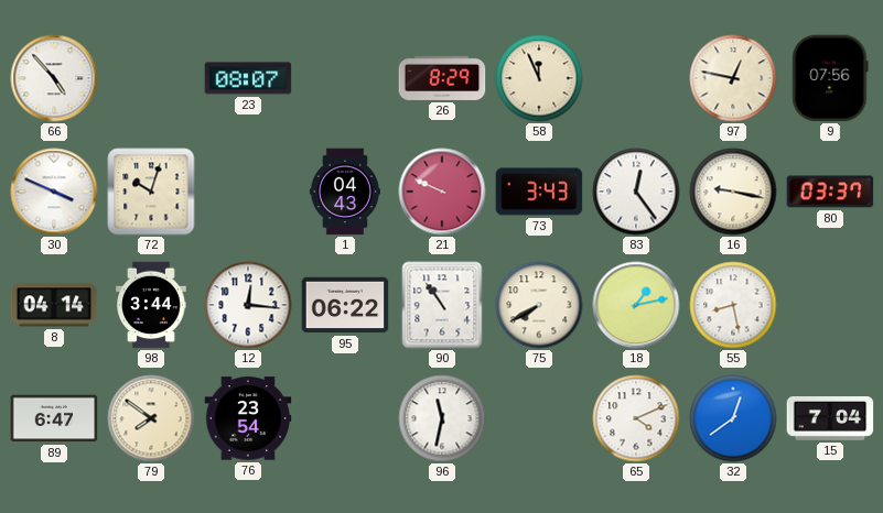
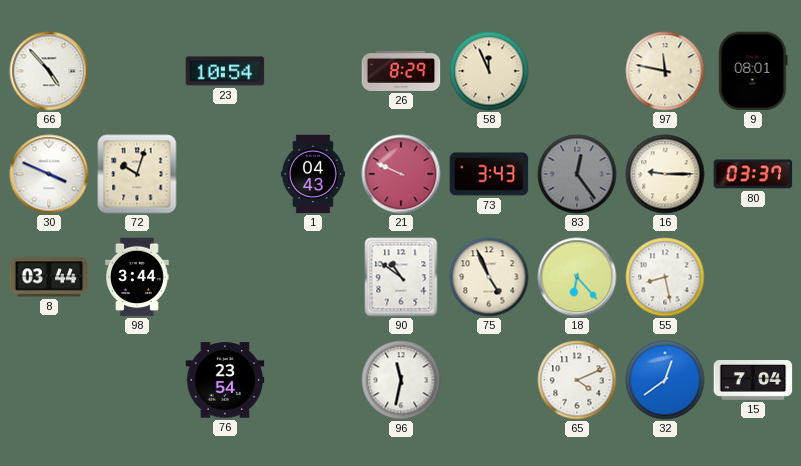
23: 08:07 -> 10:54
97: 12:47 -> 11:47
9: 07:56 -> 08:01
83 dial: white -> grey
16: 9:17 -> 9:15
8: 04:14 -> 03:44
12: 12:16 -> none
95: 06:22 -> none
90: 10:54 -> 10:51
75: 7:40 -> 4:56
18: 1:13 -> 6:23
89: 6:47 -> none
79: 7:51 -> none
